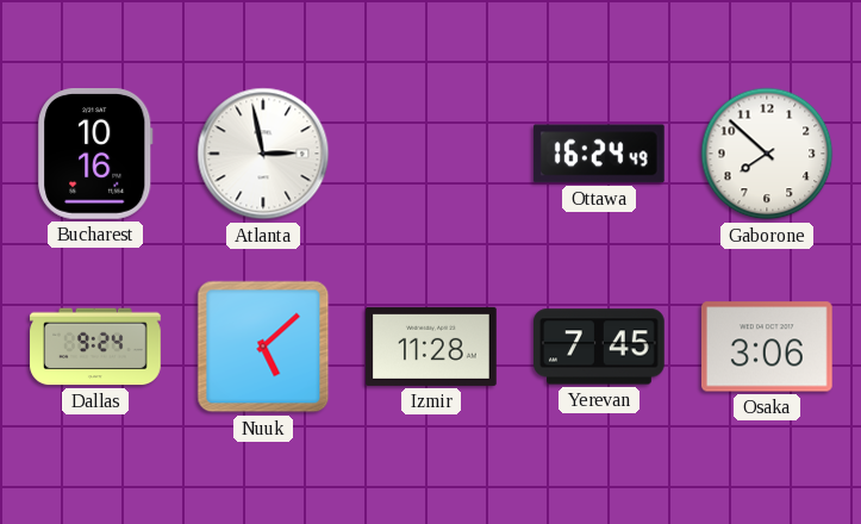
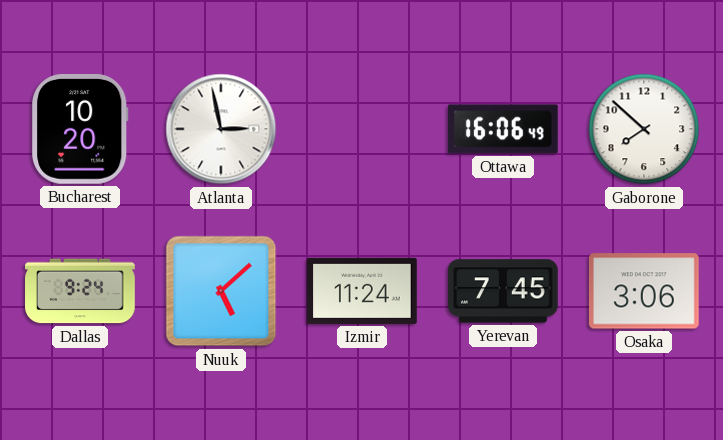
Bucharest: 10:16 -> 10:20
Ottawa: 16:24 -> 16:06
Izmir: 11:28 -> 11:24
